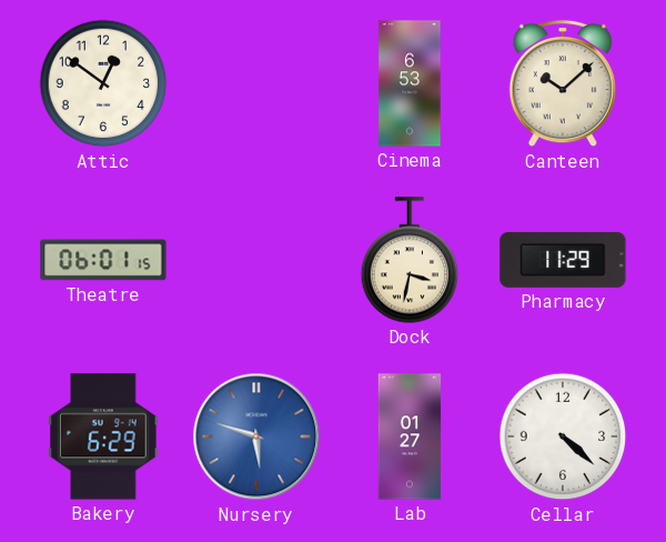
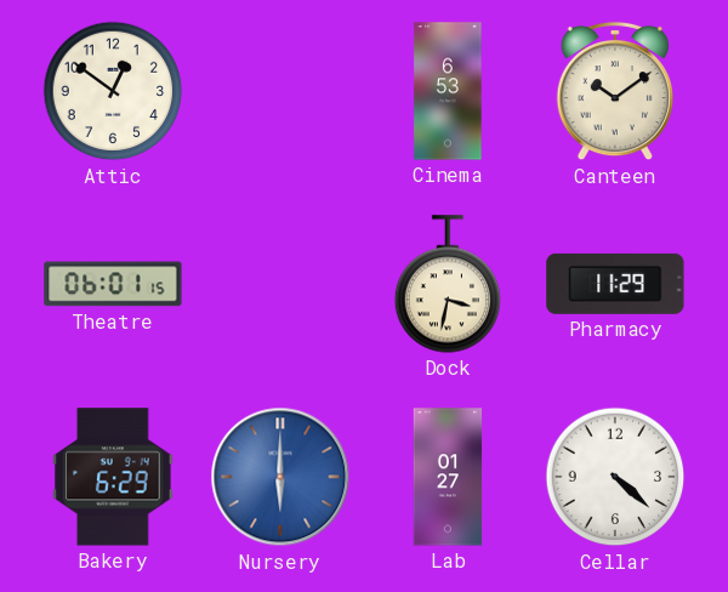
Canteen: 10:08 -> 10:09
Nursery: 5:48 -> 6:00
